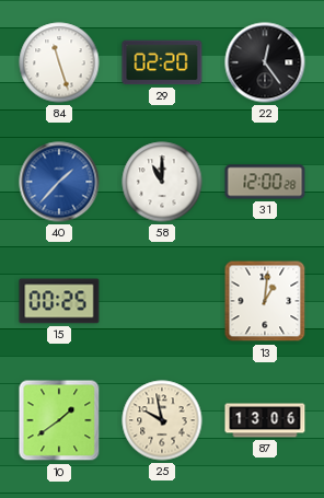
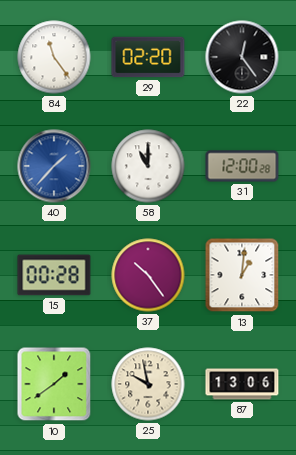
84: 11:27 -> 11:24
15: 00:25 -> 00:28
37: none -> 10:24
